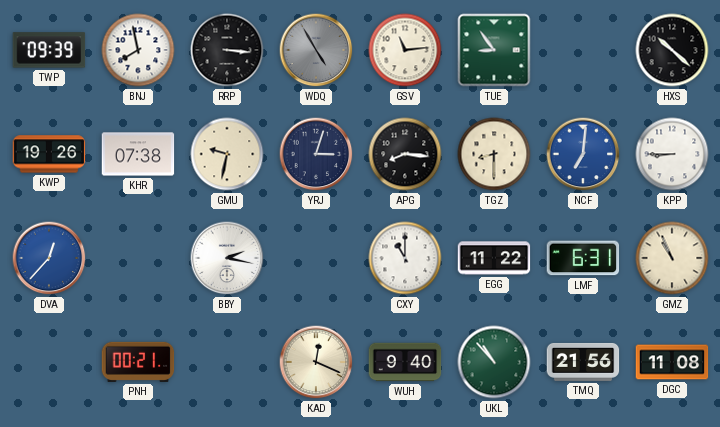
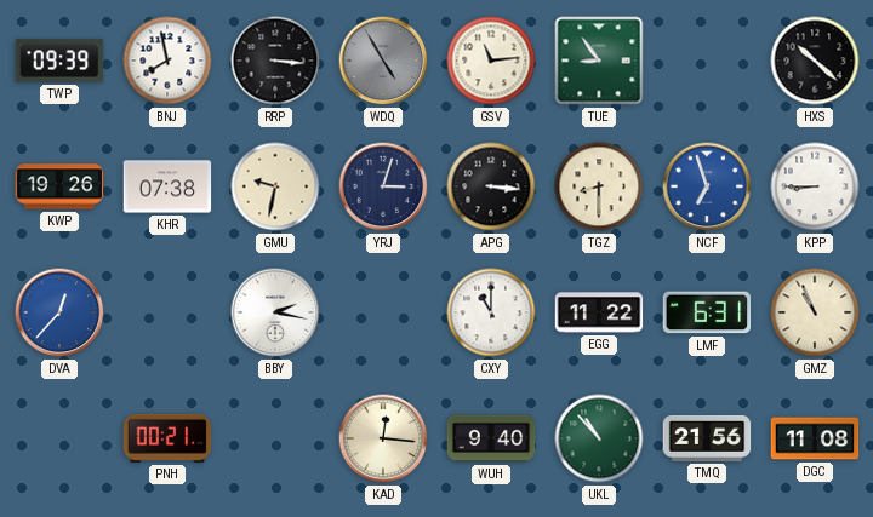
APG: 8:16 -> 3:16
NCF: 7:01 -> 6:57
KAD: 12:19 -> 12:16
